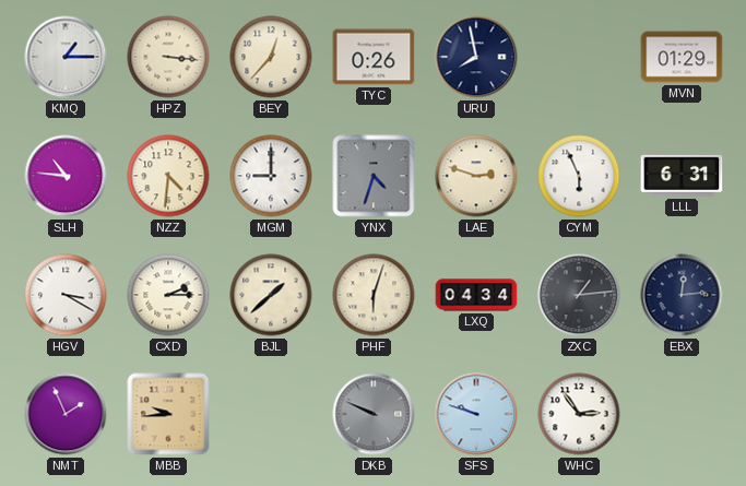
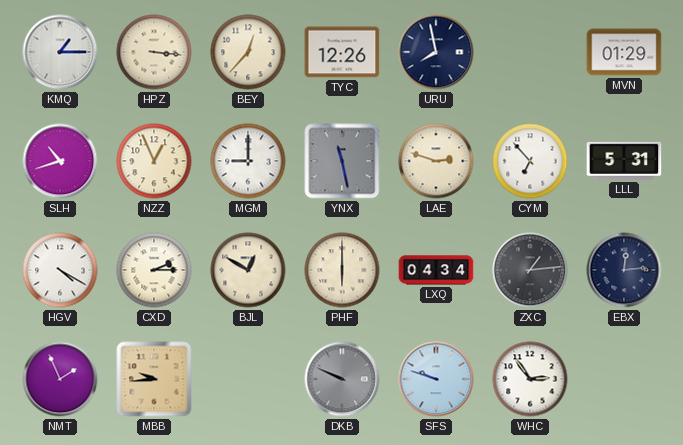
TYC: 0:26 -> 12:26
SLH: 10:46 -> 10:42
NZZ: 4:31 -> 12:56
YNX: 4:33 -> 11:28
CYM: 5:56 -> 6:53
LLL: 6:31 -> 5:31
HGV: 3:20 -> 4:20
BJL: 1:38 -> 12:50
PHF: 6:03 -> 6:00
